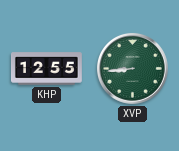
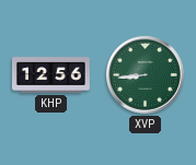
KHP: 12:55 -> 12:56
